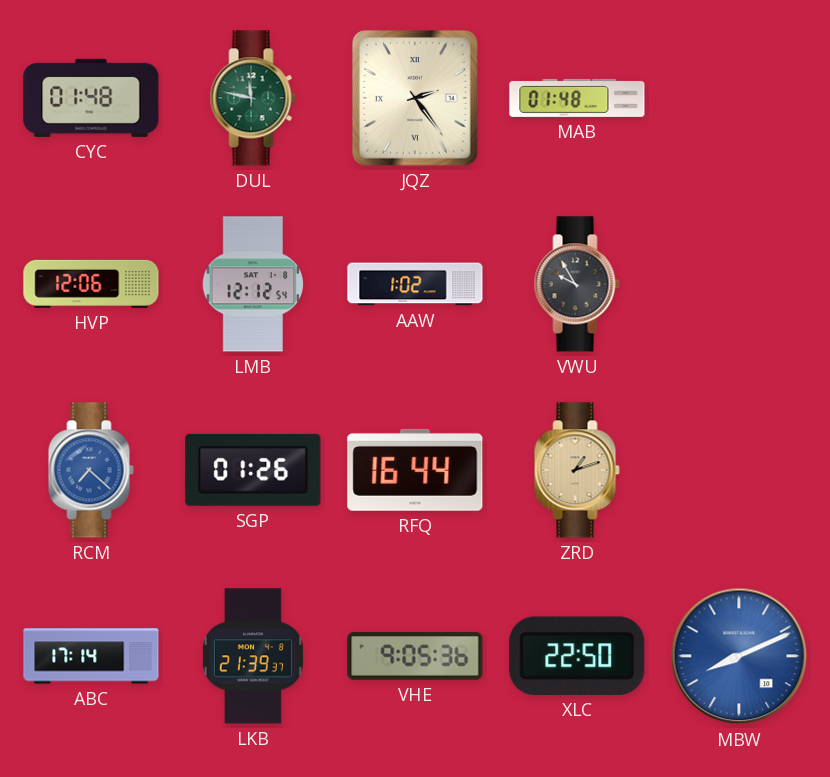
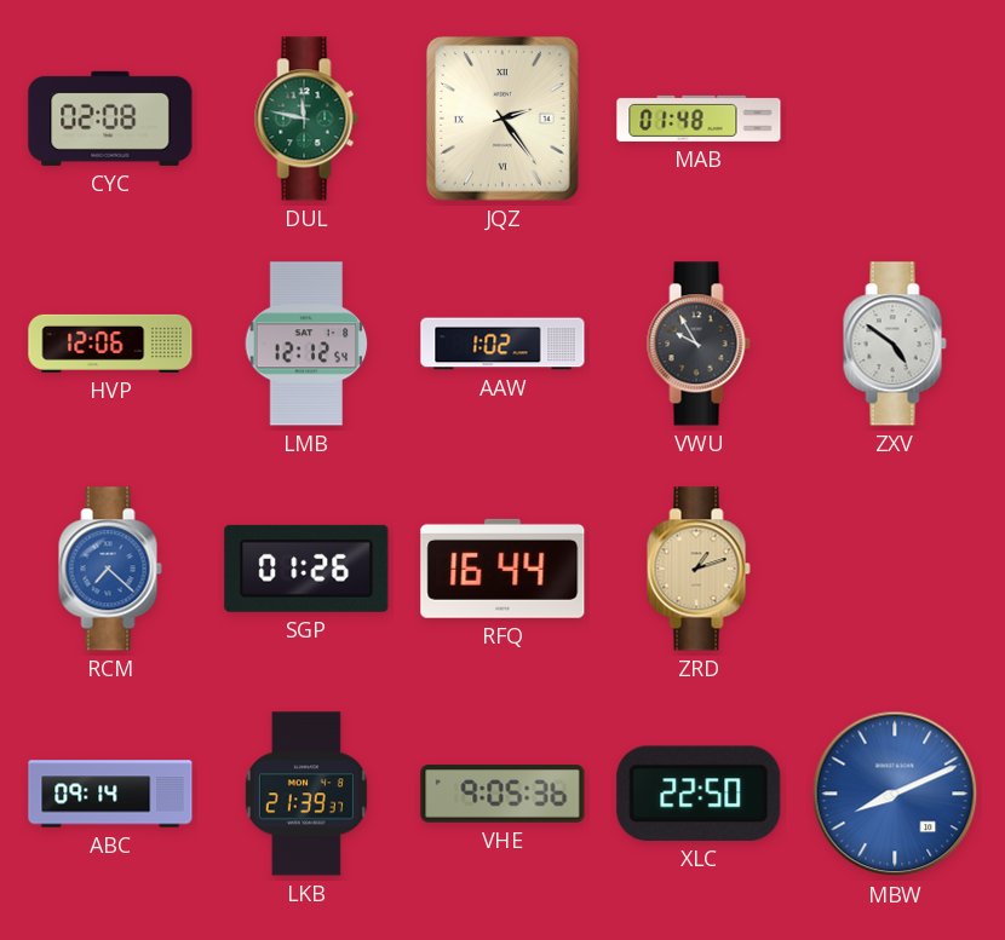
CYC: 01:48 -> 02:08
ZXV: none -> 4:51
ABC: 17:14 -> 09:14
